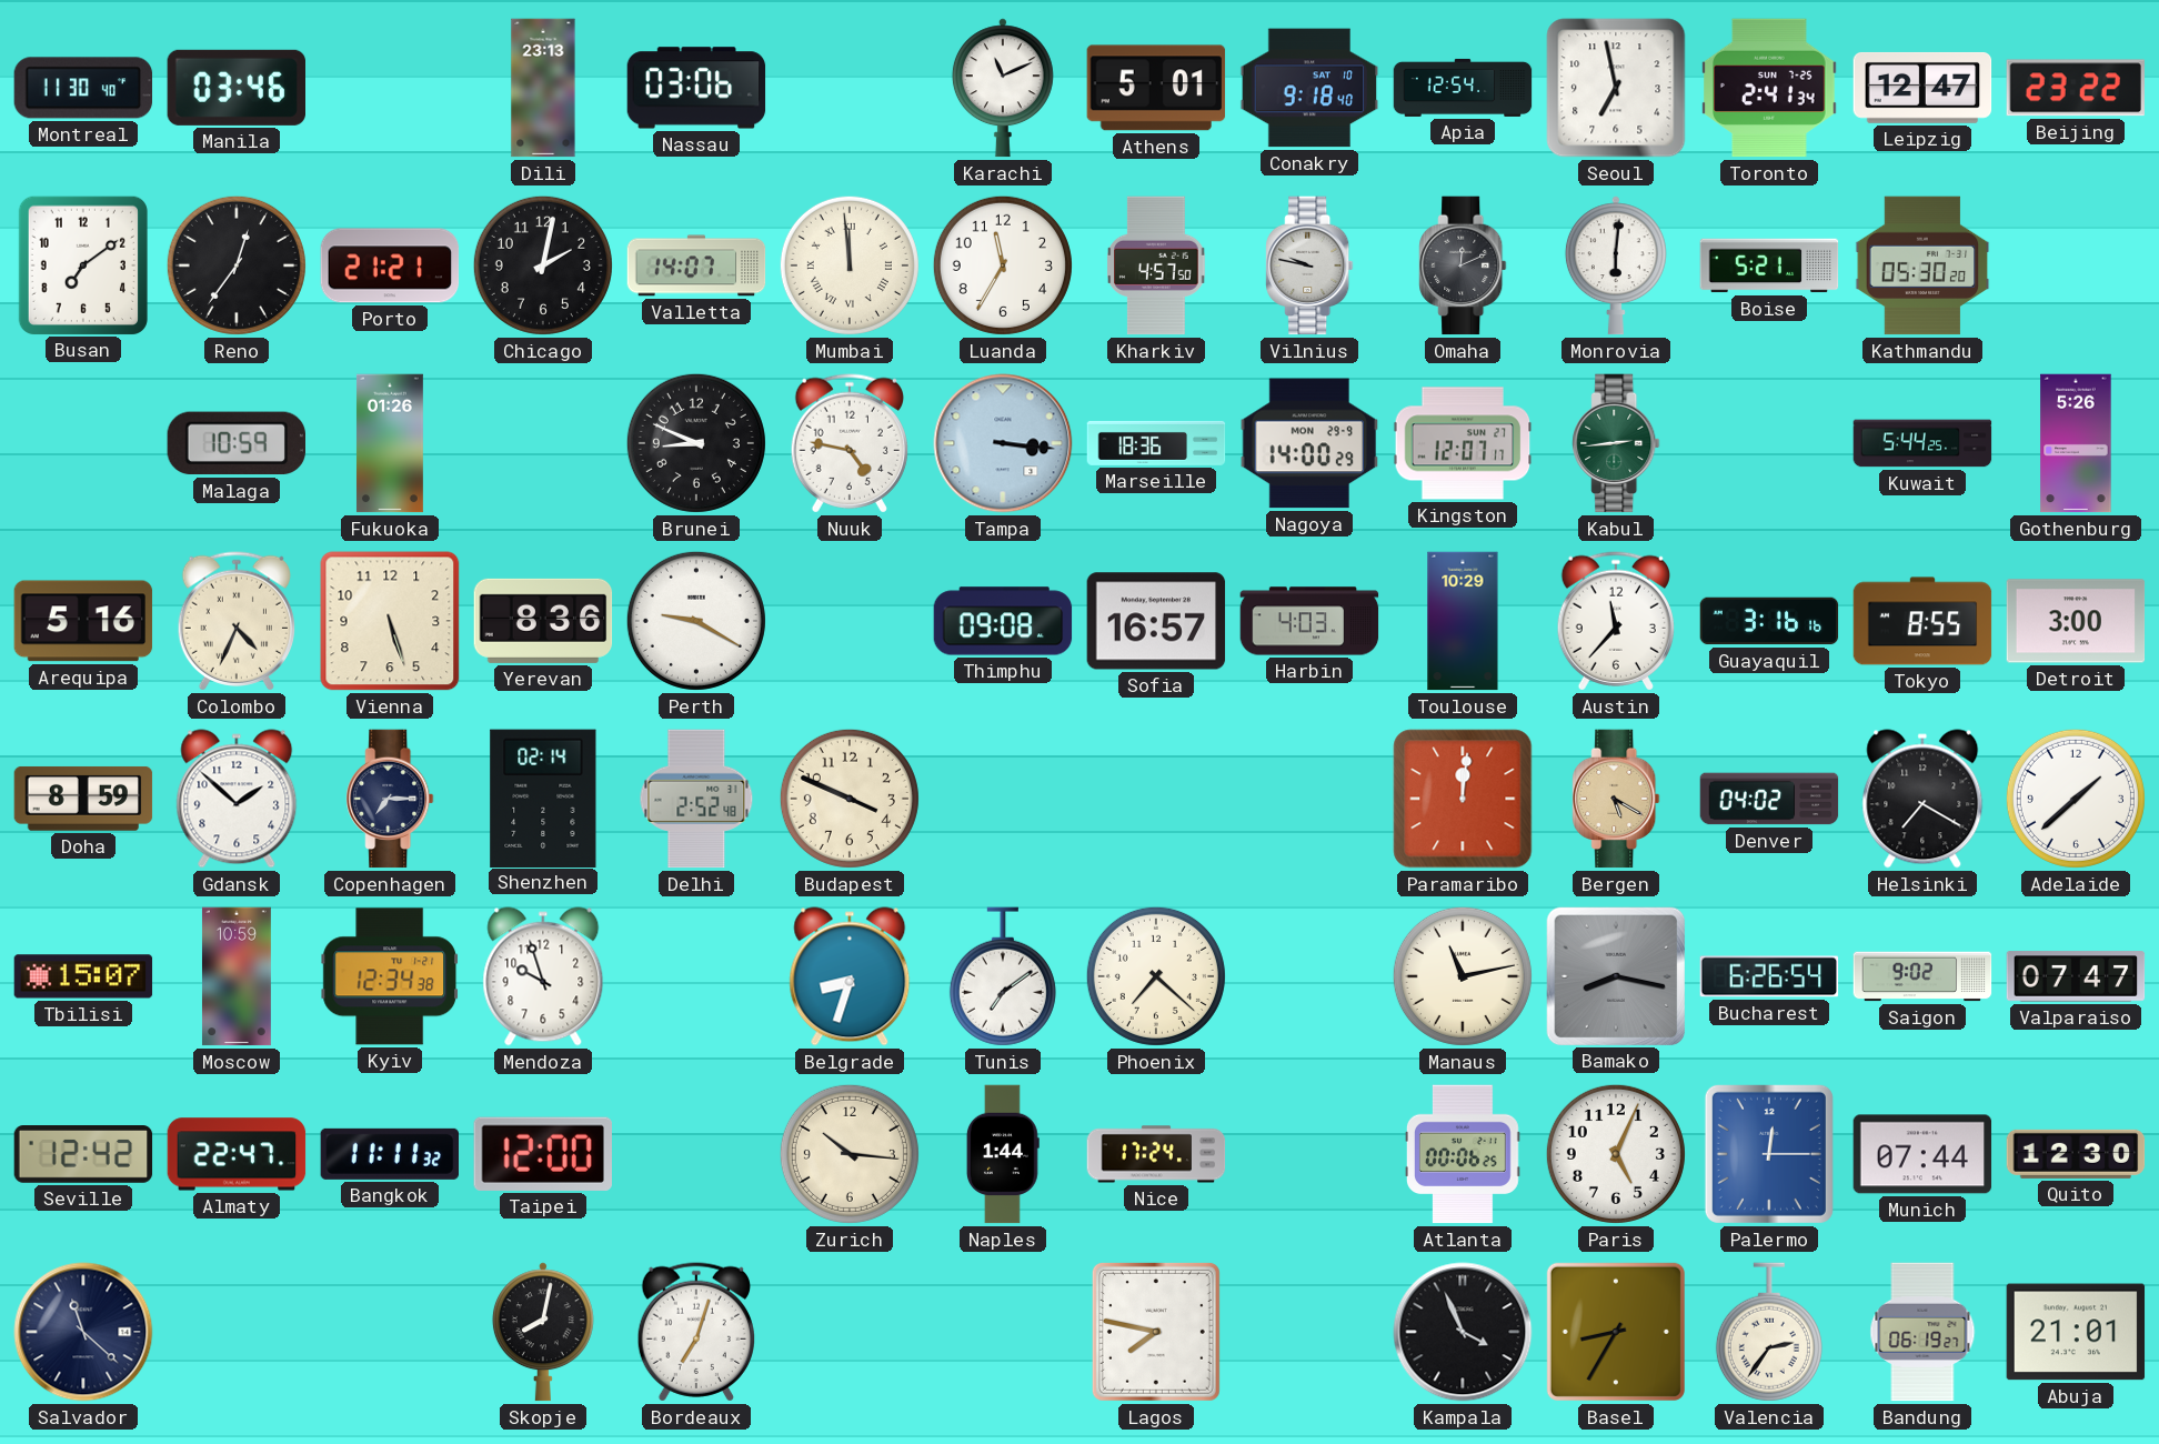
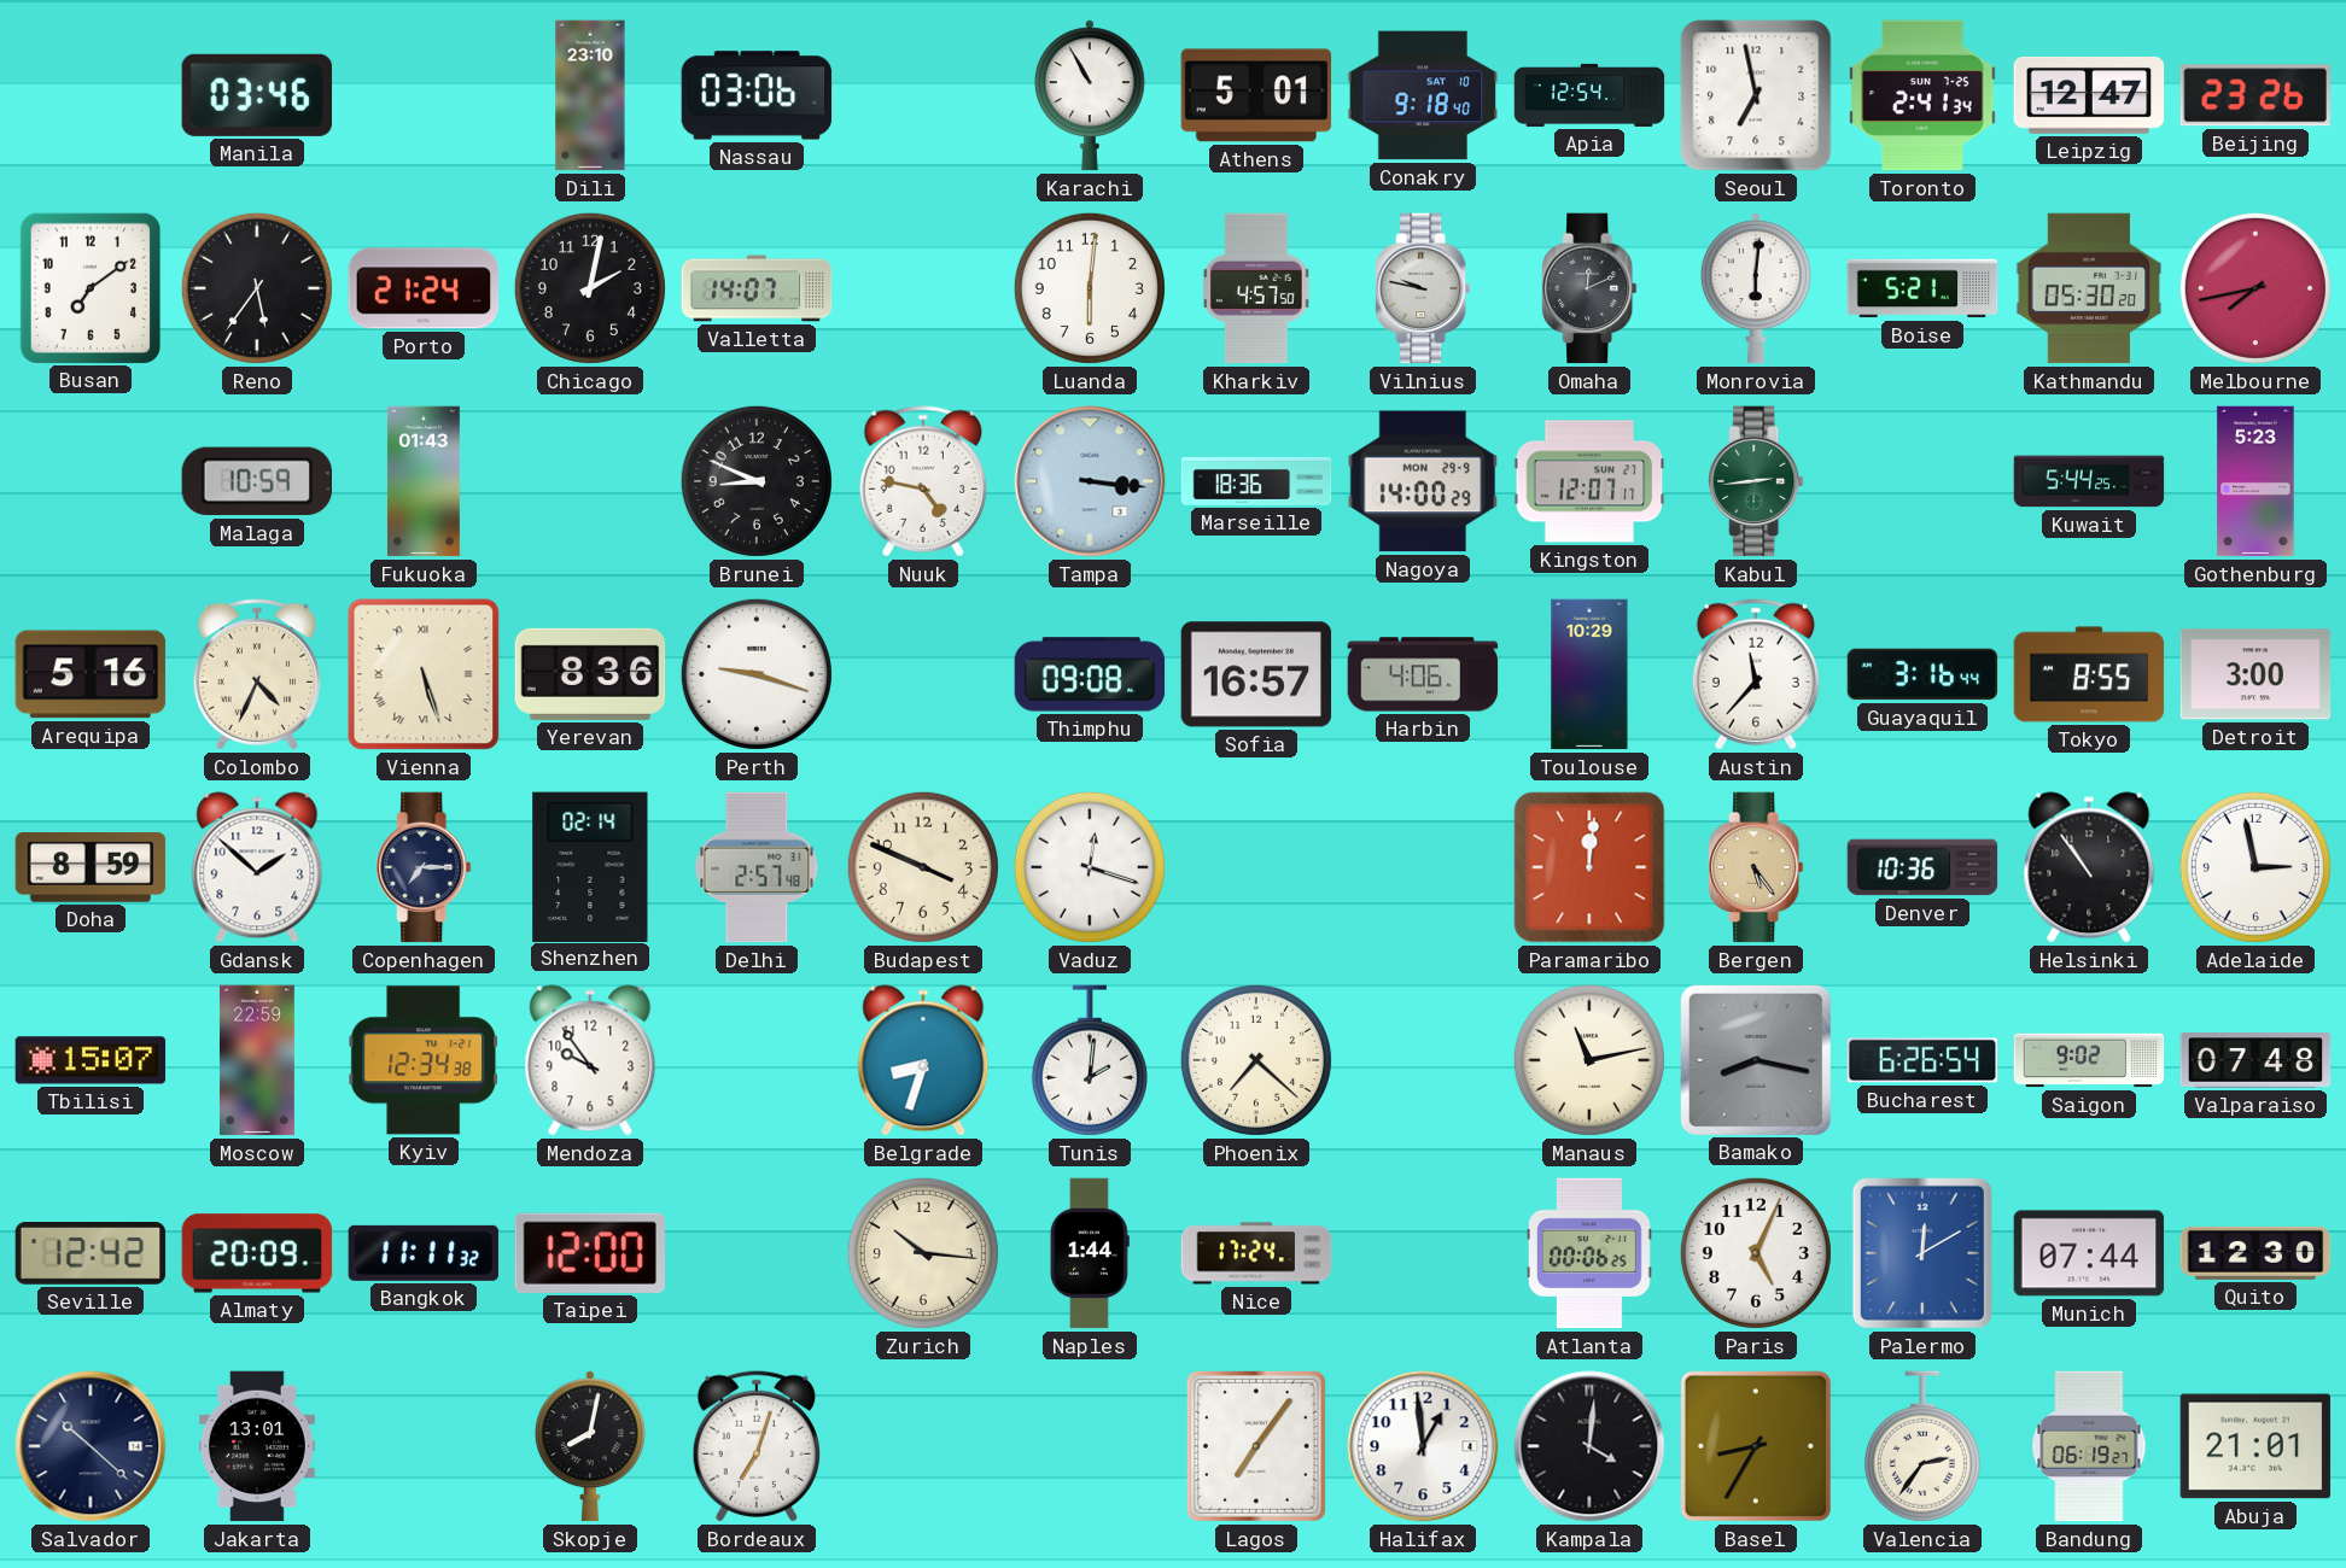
Montreal: 11:30 -> none
Dili: 23:13 -> 23:10
Karachi: 11:11 -> 10:55
Beijing: 23:22 -> 23:26
Reno: 12:36 -> 5:36
Porto: 21:21 -> 21:24
Mumbai: 11:59 -> none
Luanda: 11:35 -> 6:01
Melbourne: none -> 7:43
Fukuoka: 01:26 -> 01:43
Gothenburg: 5:26 -> 5:23
Vienna numerals: Arabic -> Roman
Perth: 9:20 -> 9:18
Harbin: 4:03 -> 4:06
Guayaquil: 3:16:16 -> 3:16:44
Delhi: 2:52 -> 2:57
Vaduz: none -> 12:18
Bergen: 5:20 -> 5:24
Denver: 04:02 -> 10:36
Helsinki: 7:20 -> 10:54
Adelaide: 1:38 -> 2:58
Moscow: 10:59 -> 22:59
Mendoza: 9:57 -> 9:54
Tunis: 7:09 -> 2:01
Valparaiso: 07:47 -> 07:48
Almaty: 22:47 -> 20:09
Palermo: 12:15 -> 12:10
Salvador: 11:22 -> 10:22
Jakarta: none -> 13:01
Lagos: 7:47 -> 7:06
Halifax: none -> 12:59
Kampala: 3:56 -> 4:01
